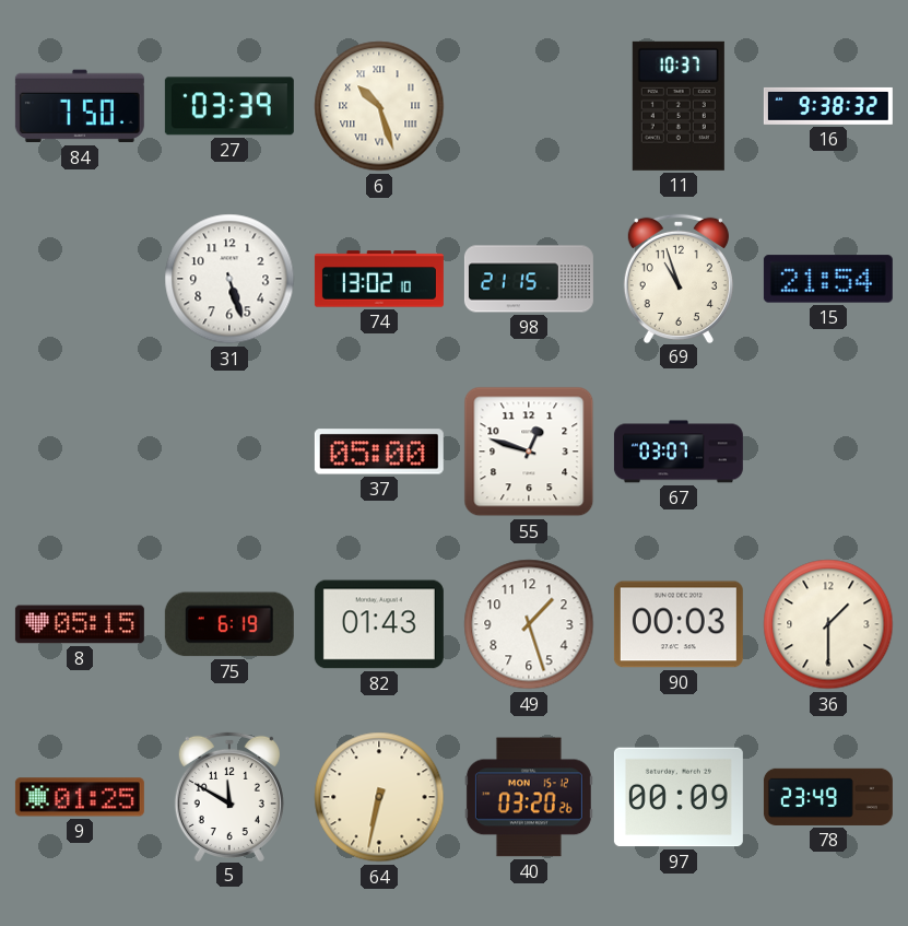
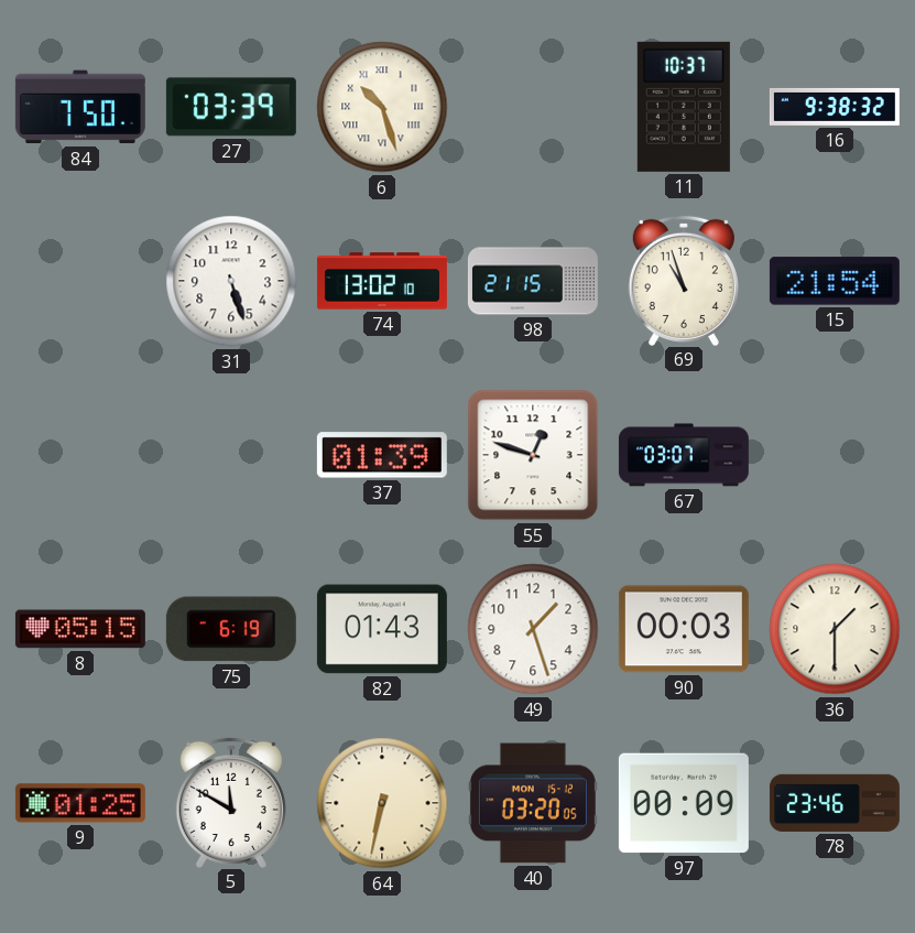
37: 05:00 -> 01:39
40: 03:20:26 -> 03:20:05
78: 23:49 -> 23:46
